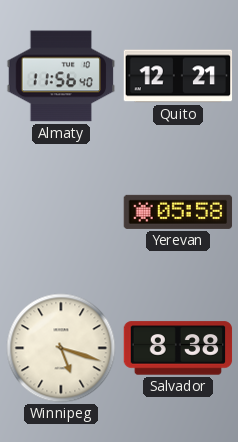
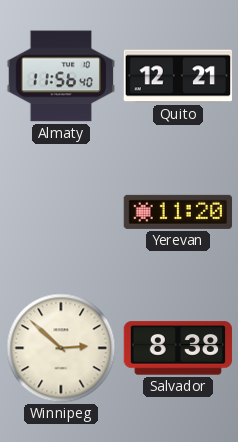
Yerevan: 05:58 -> 11:20
Winnipeg: 5:18 -> 2:52
